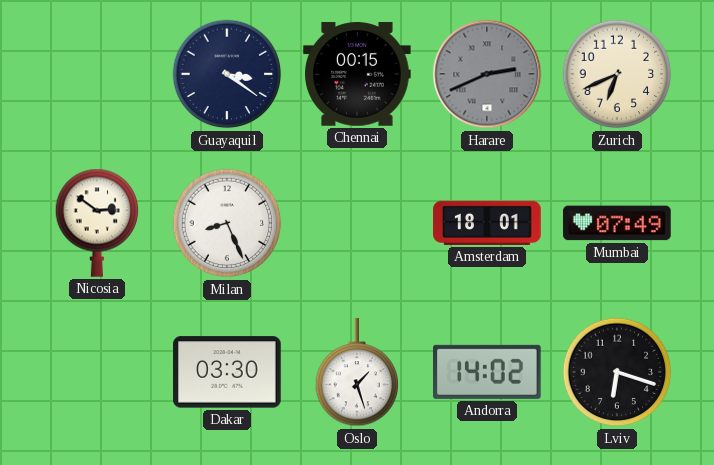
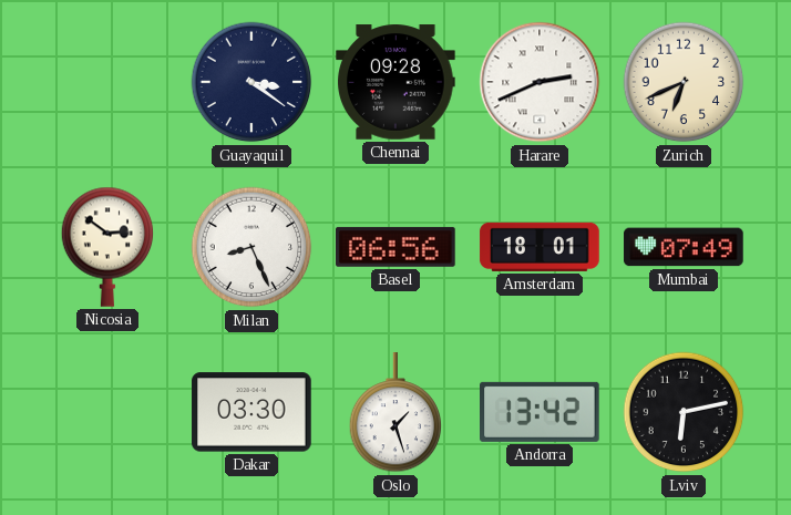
Chennai: 00:15 -> 09:28
Harare dial: grey -> white
Basel: none -> 06:56
Andorra: 14:02 -> 13:42
Lviv: 6:18 -> 6:13
